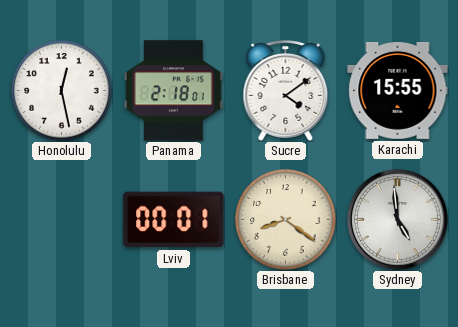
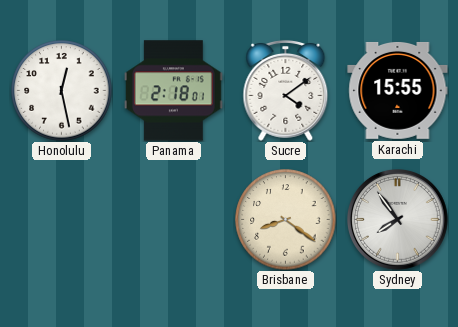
Lviv: 00:01 -> none
Sydney: 4:59 -> 7:54
